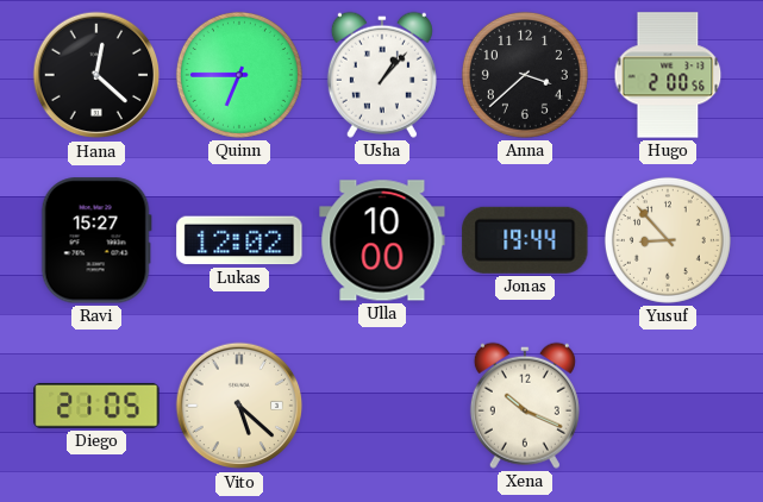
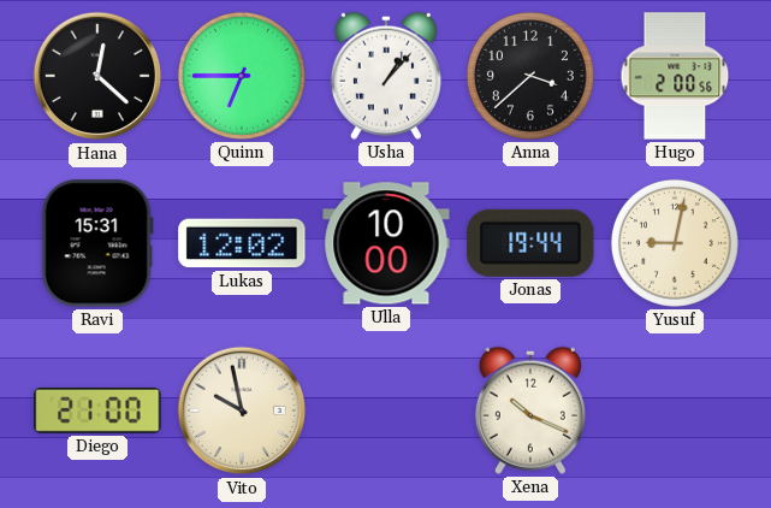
Ravi: 15:27 -> 15:31
Yusuf: 8:53 -> 9:02
Diego: 21:05 -> 21:00
Vito: 5:22 -> 9:58
